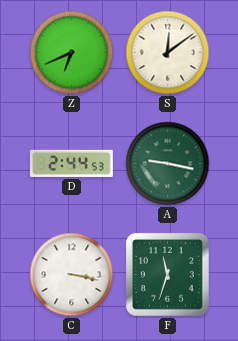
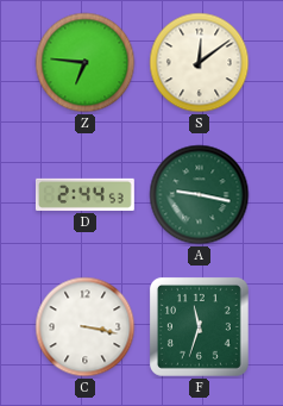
Z: 6:41 -> 6:46
